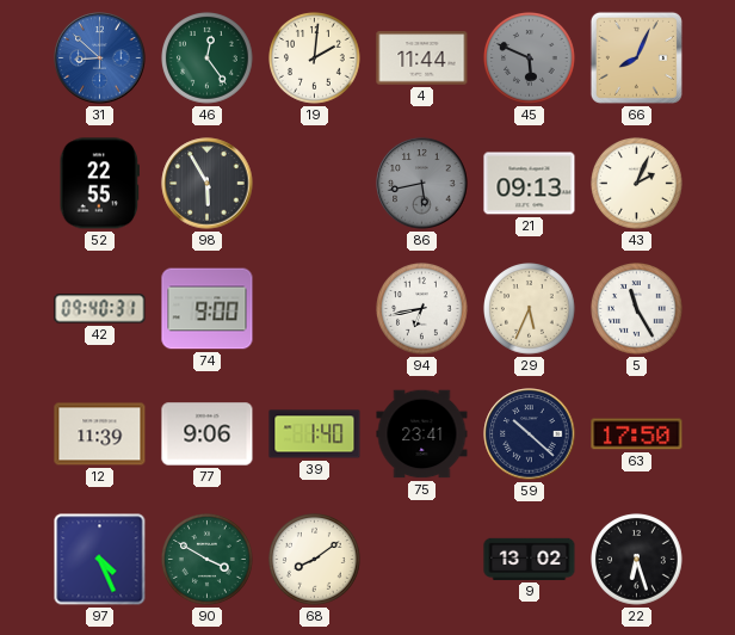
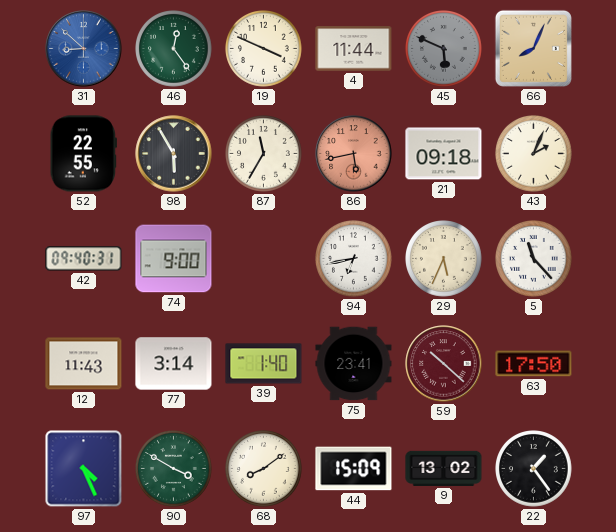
19: 2:01 -> 3:49
87: none -> 11:35
86 dial: grey -> salmon
21: 09:13 -> 09:18
5: 11:25 -> 11:23
12: 11:39 -> 11:43
77: 9:06 -> 3:14
59 dial: navy -> burgundy
44: none -> 15:09
22: 6:27 -> 1:24
